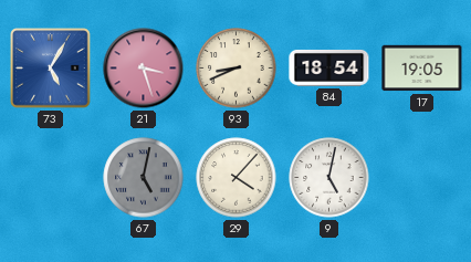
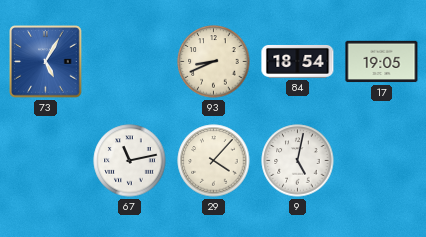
21: 3:27 -> none
67: 5:02 -> 11:13
67 dial: grey -> white
